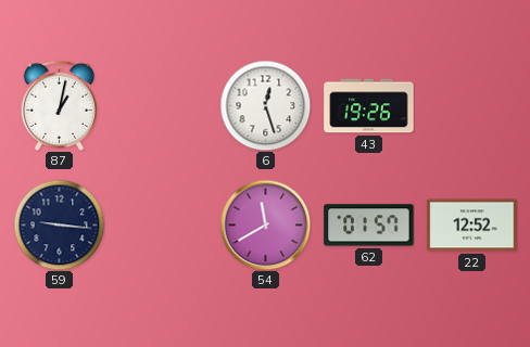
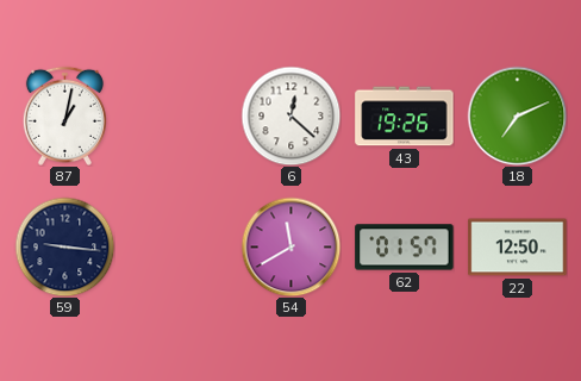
6: 12:27 -> 12:22
18: none -> 7:11
22: 12:52 -> 12:50
